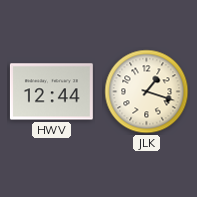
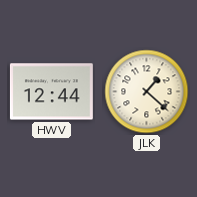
JLK: 1:18 -> 1:22
